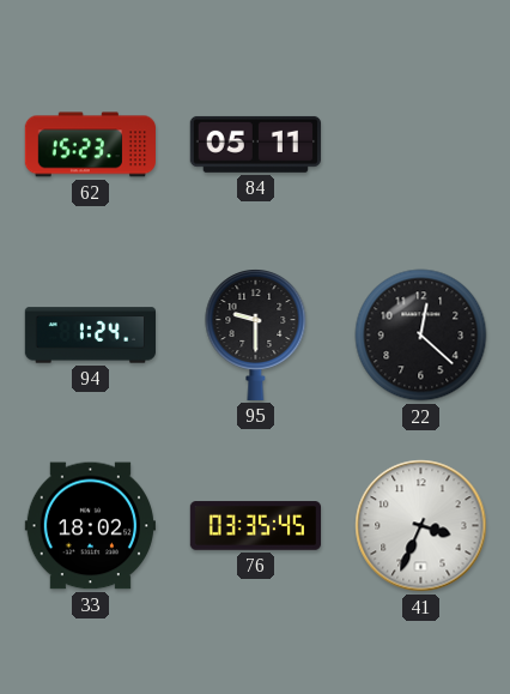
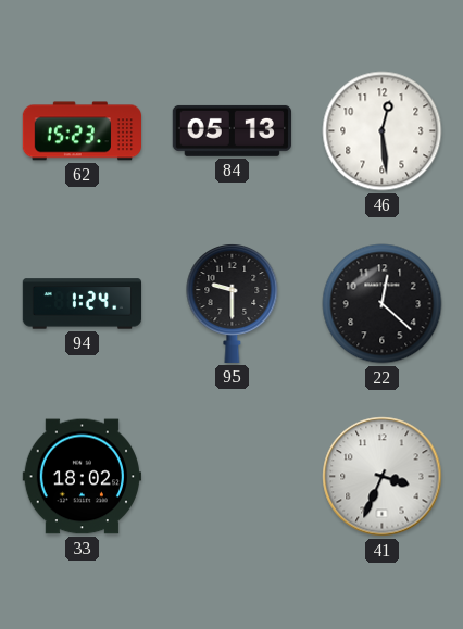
84: 05:11 -> 05:13
46: none -> 12:29
76: 03:35 -> none
